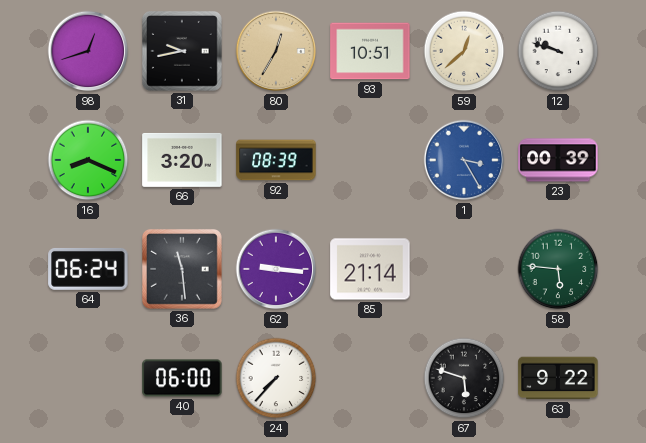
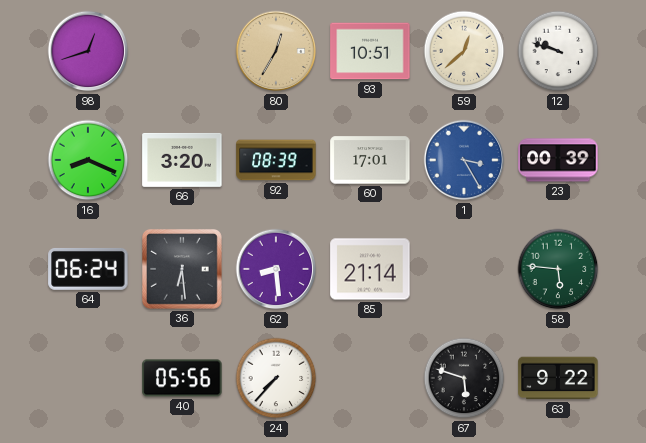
31: 9:43 -> none
60: none -> 17:01
36: 11:29 -> 6:29
62: 9:16 -> 8:29
40: 06:00 -> 05:56
